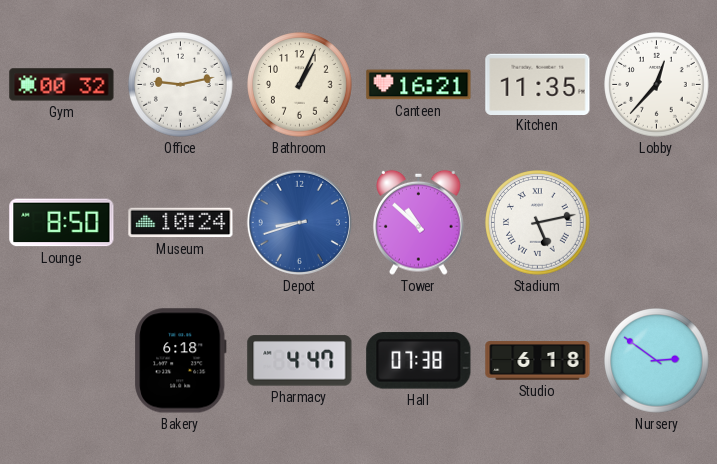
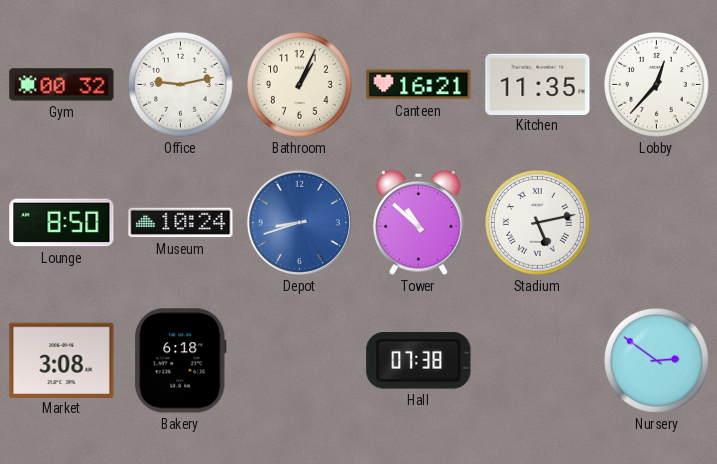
Market: none -> 3:08
Pharmacy: 4:47 -> none
Studio: 6:18 -> none
